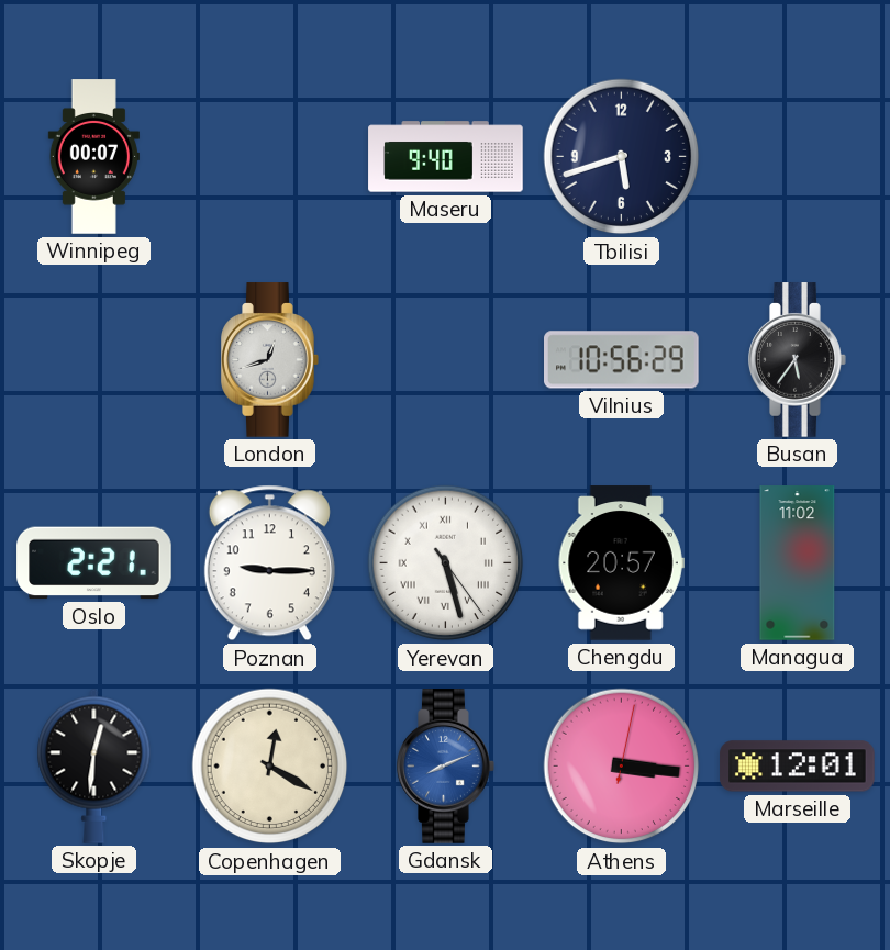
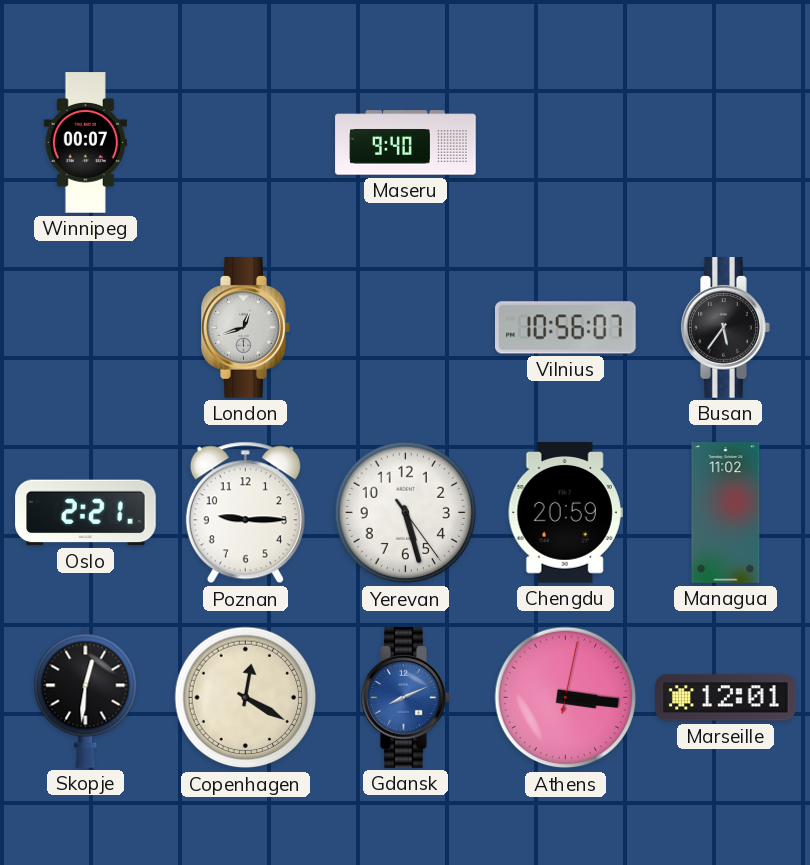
Tbilisi: 5:42 -> none
Vilnius: 10:56:29 -> 10:56:07
Yerevan numerals: Roman -> Arabic
Chengdu: 20:57 -> 20:59
